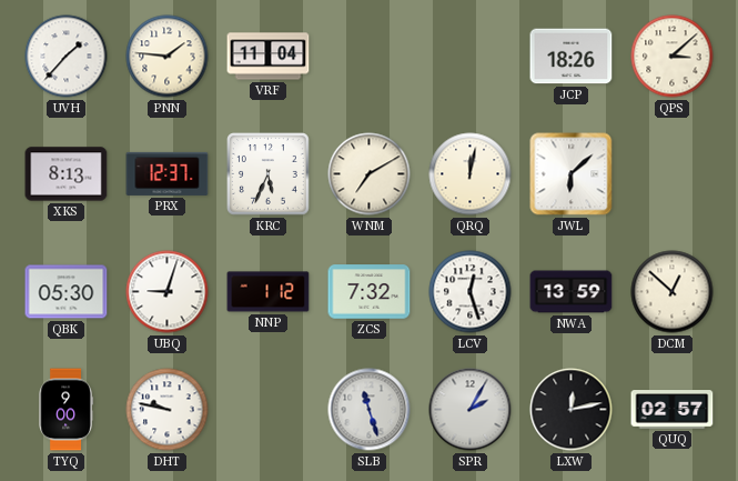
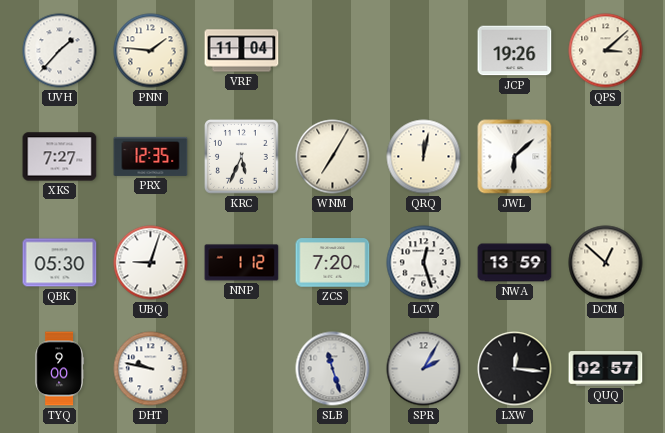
JCP: 18:26 -> 19:26
XKS: 8:13 -> 7:27
PRX: 12:37 -> 12:35
WNM: 7:10 -> 7:05
ZCS: 7:32 -> 7:20
LXW: 12:13 -> 12:16
